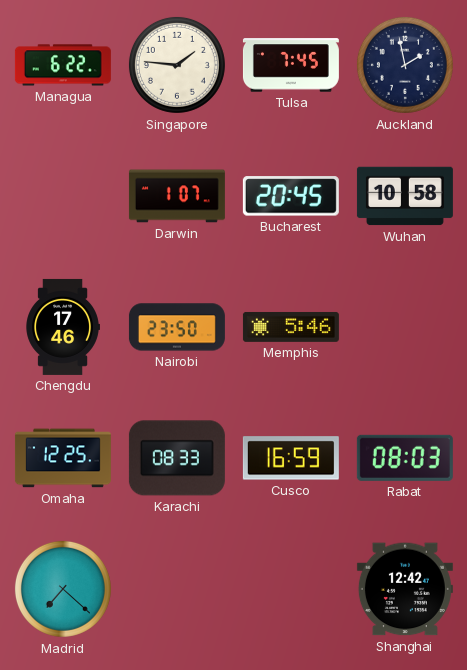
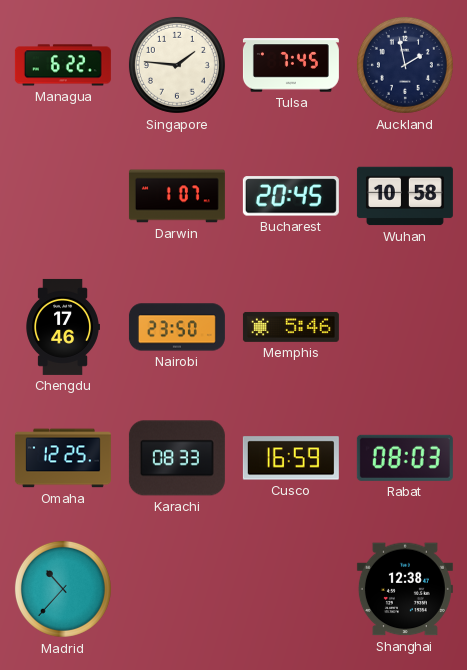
Madrid: 7:22 -> 10:37
Shanghai: 12:42 -> 12:38
